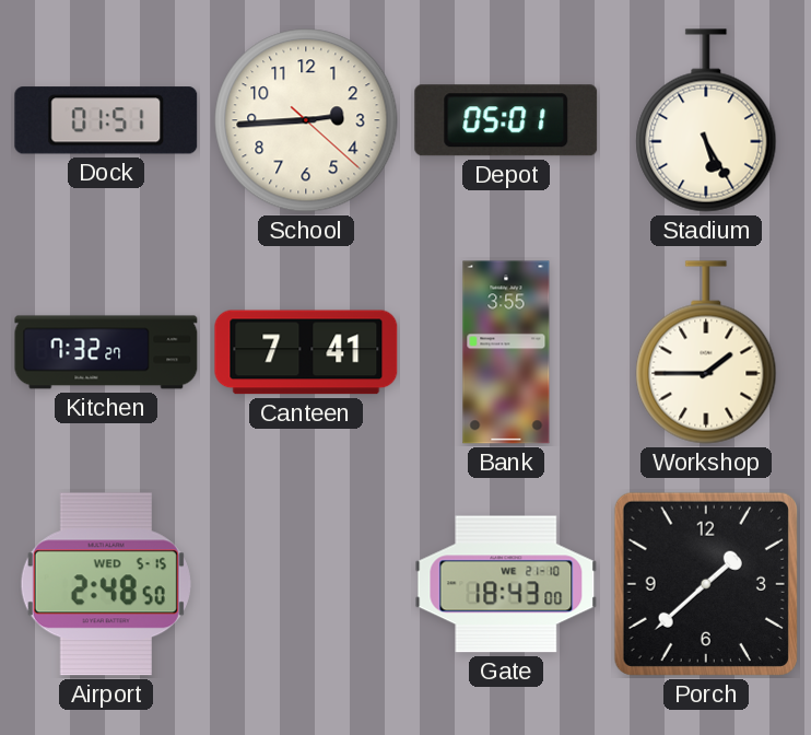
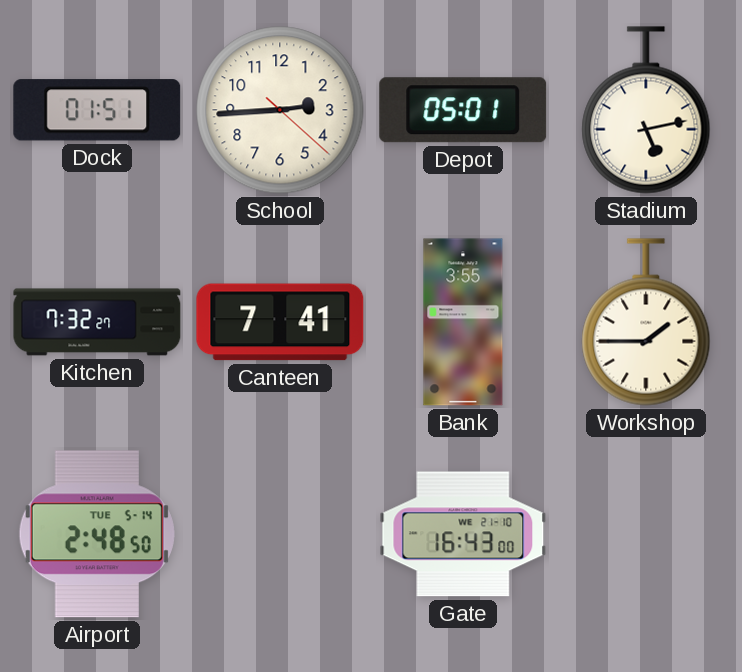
Stadium: 5:25 -> 5:13
Airport date: WED 5-15 -> TUE 5-14
Gate: 18:43 -> 16:43
Porch: 1:38 -> none
